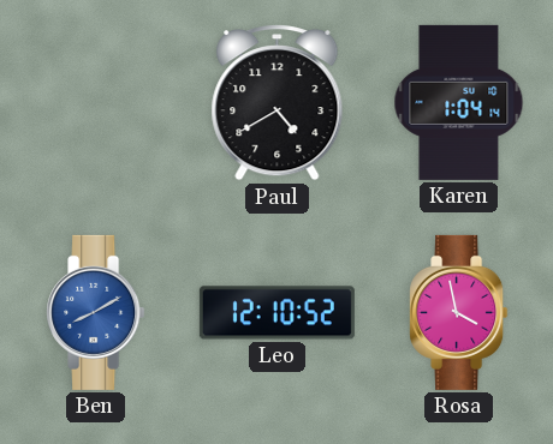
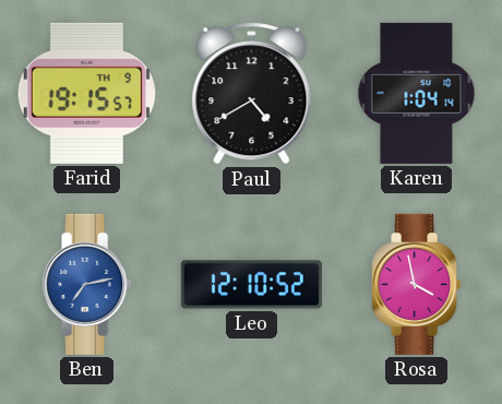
Farid: none -> 19:15
Ben: 8:10 -> 7:13
